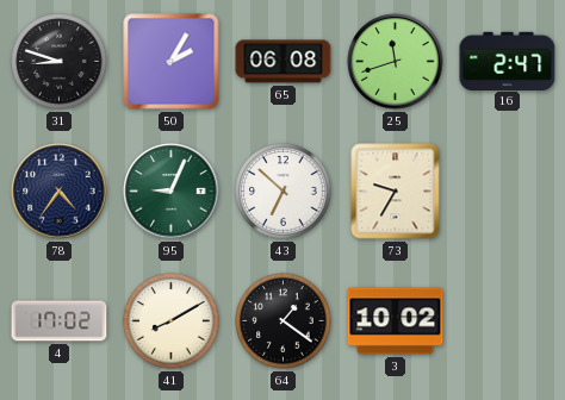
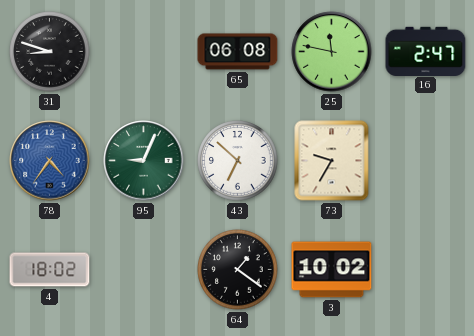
50: 2:05 -> none
25: 11:42 -> 11:47
78 dial: navy -> blue
4: 17:02 -> 18:02
41: 8:10 -> none
